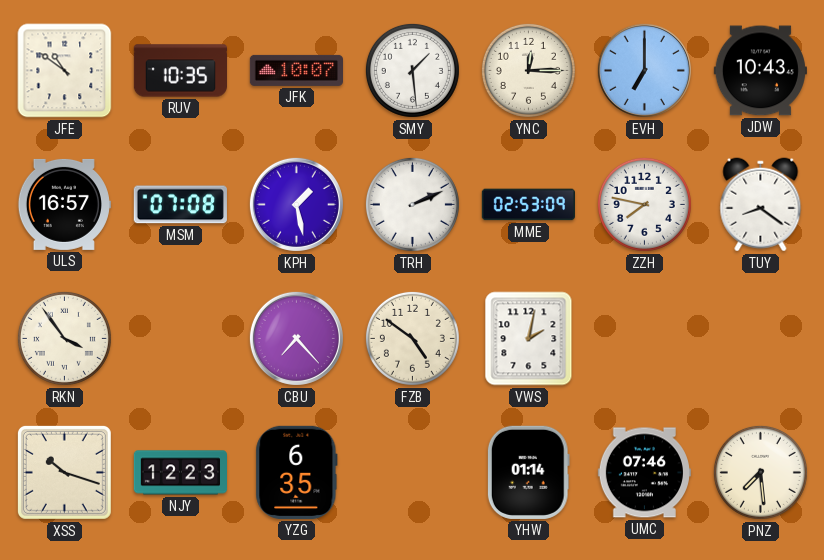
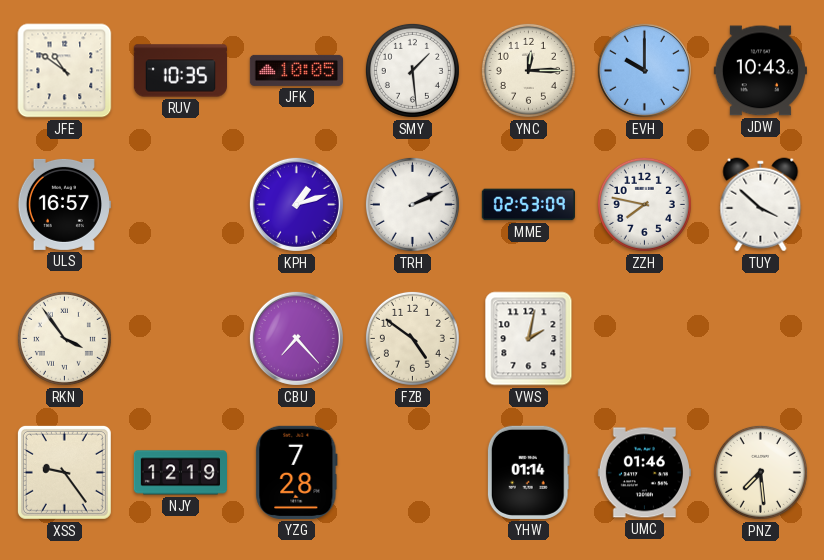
JFK: 10:07 -> 10:05
EVH: 7:00 -> 10:00
MSM: 07:08 -> none
KPH: 1:28 -> 1:12
TUY: 8:21 -> 3:52
XSS: 10:18 -> 9:24
NJY: 12:23 -> 12:19
YZG: 6:35 -> 7:28
UMC: 07:46 -> 01:46
